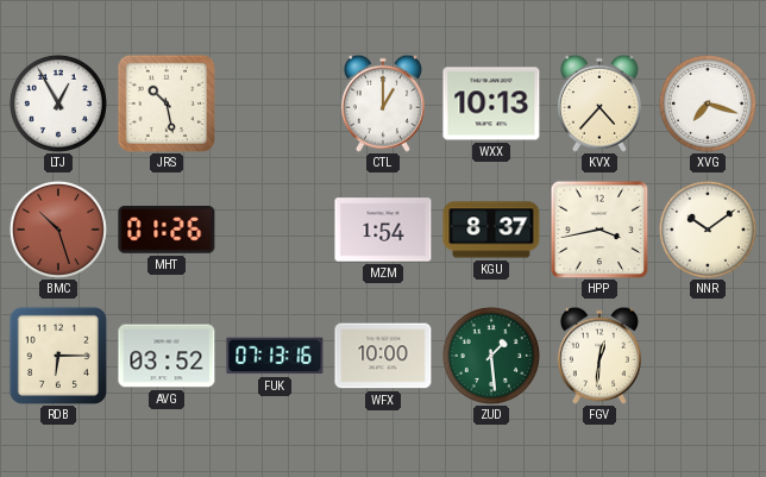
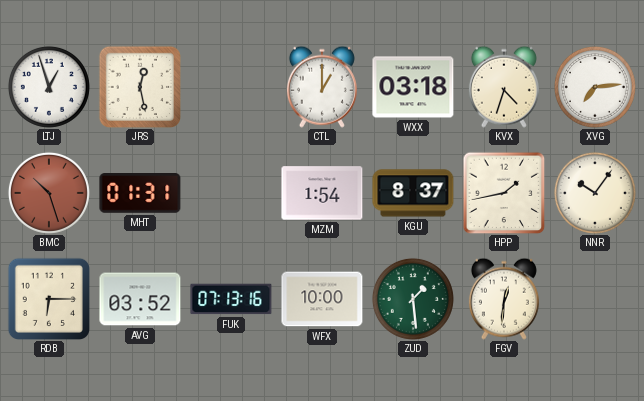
LTJ: 12:55 -> 12:57
JRS: 10:28 -> 12:28
WXX: 10:13 -> 03:18
KVX: 4:37 -> 4:33
XVG: 7:18 -> 7:14
MHT: 01:26 -> 01:31
HPP: 3:43 -> 1:43
NNR: 10:09 -> 10:06
